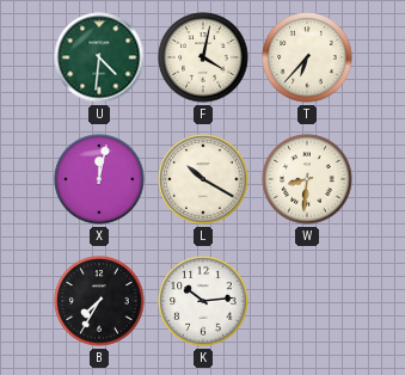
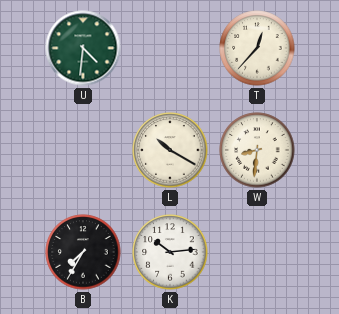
F: 4:02 -> none
T: 6:37 -> 12:37
X: 12:02 -> none
